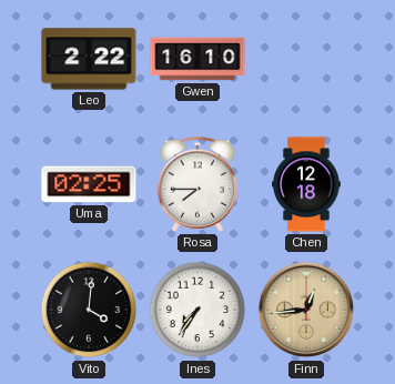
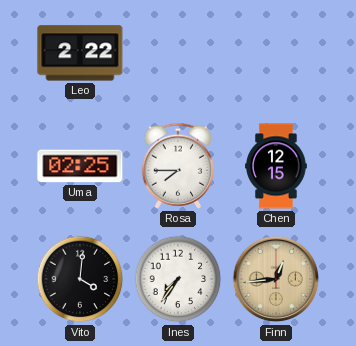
Gwen: 16:10 -> none
Chen: 12:18 -> 12:15
